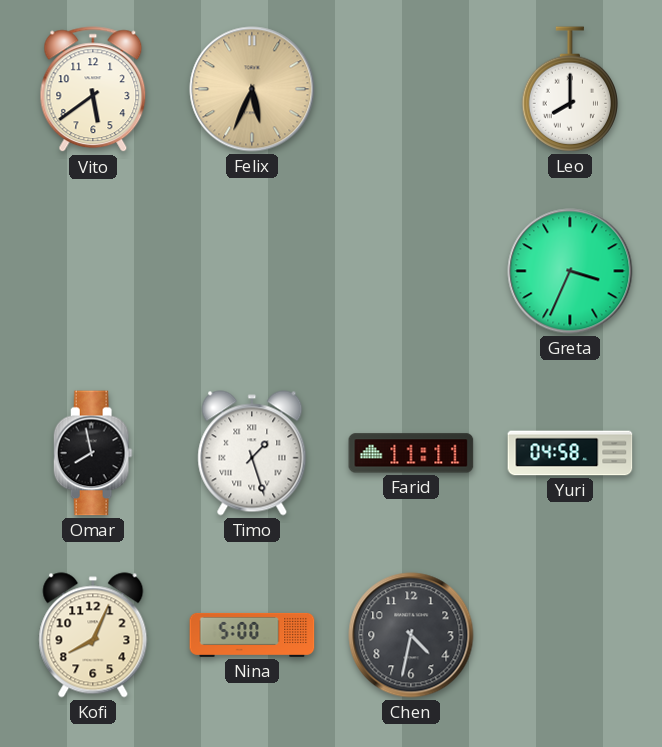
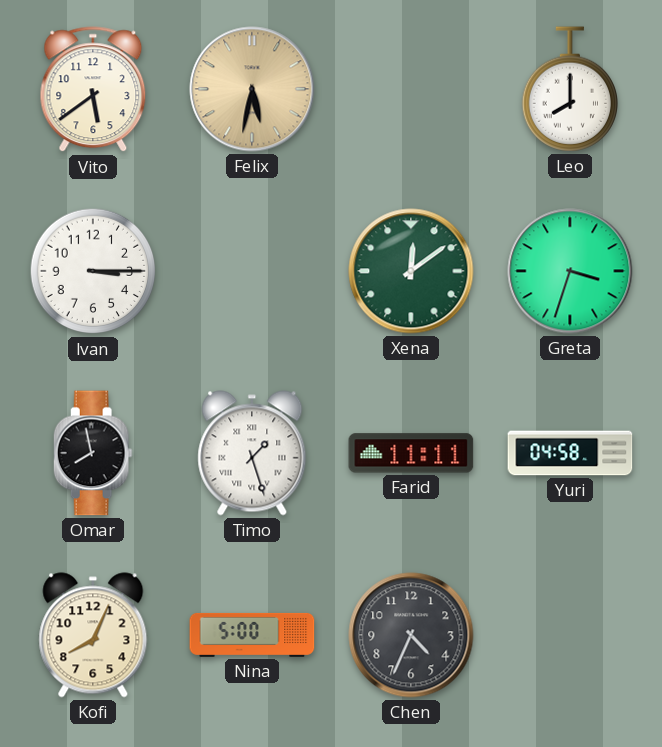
Felix: 5:34 -> 5:32
Ivan: none -> 3:15
Xena: none -> 12:09
Greta: 3:34 -> 3:33
Chen: 4:32 -> 4:34
